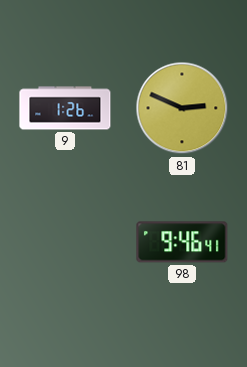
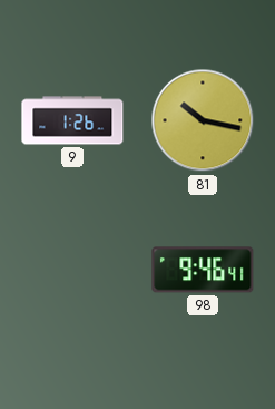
81: 2:49 -> 10:17
